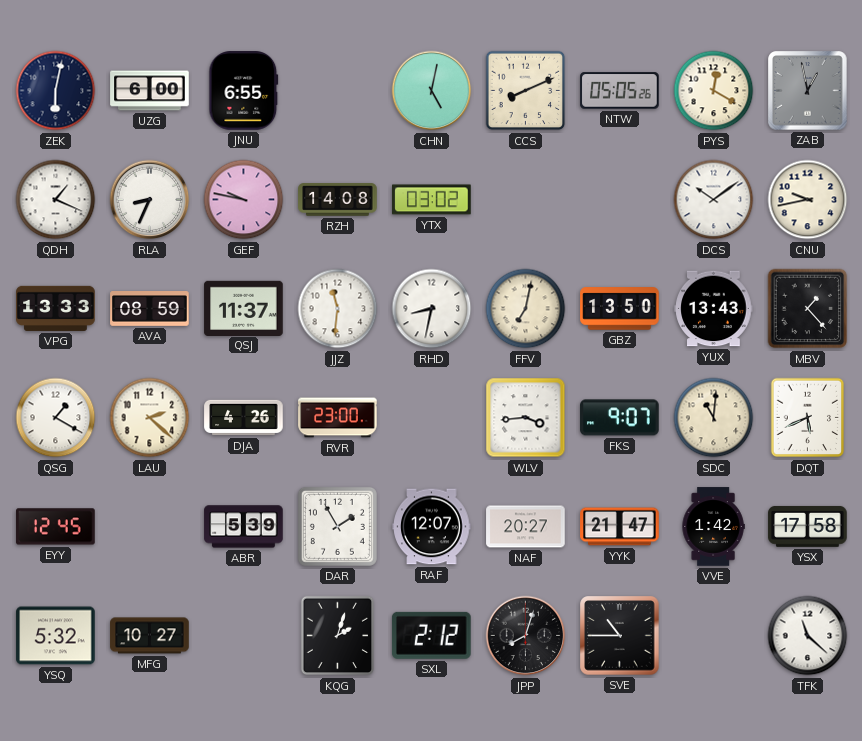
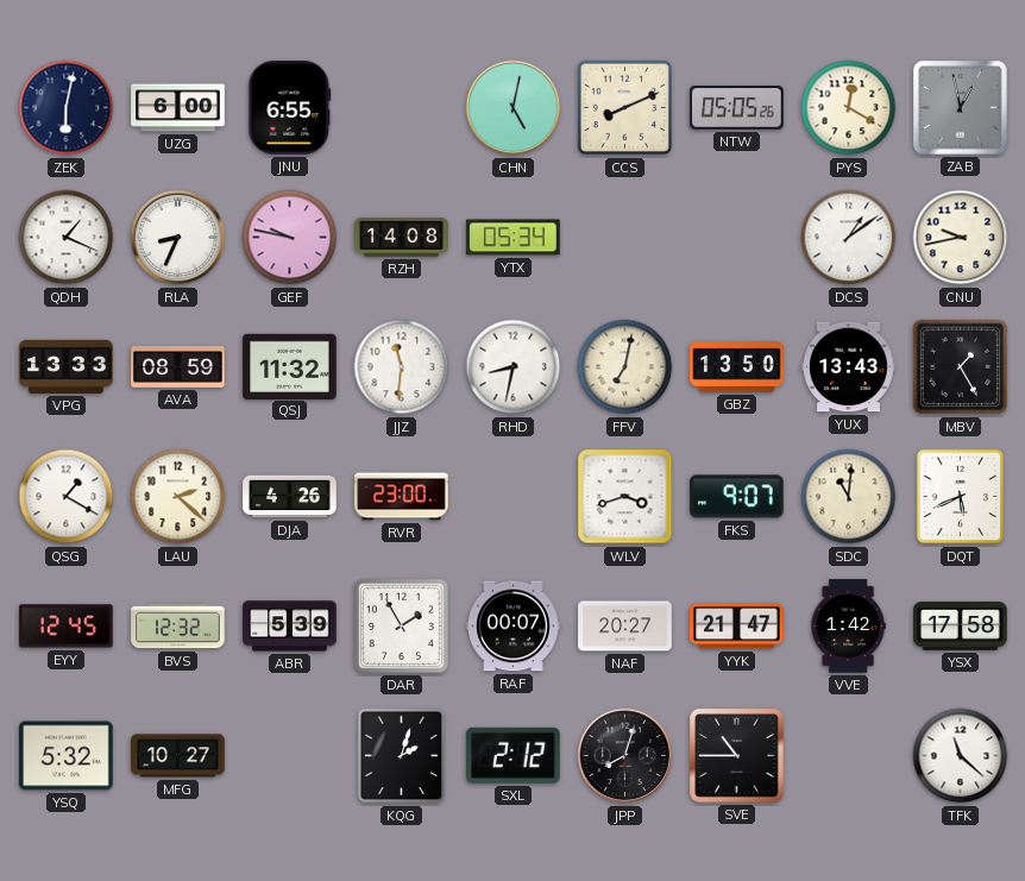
YTX: 03:02 -> 05:34
DCS: 10:09 -> 1:09
QSJ: 11:37 -> 11:32
MBV: 1:23 -> 1:25
WLV: 3:44 -> 3:42
BVS: none -> 12:32
RAF: 12:07 -> 00:07
